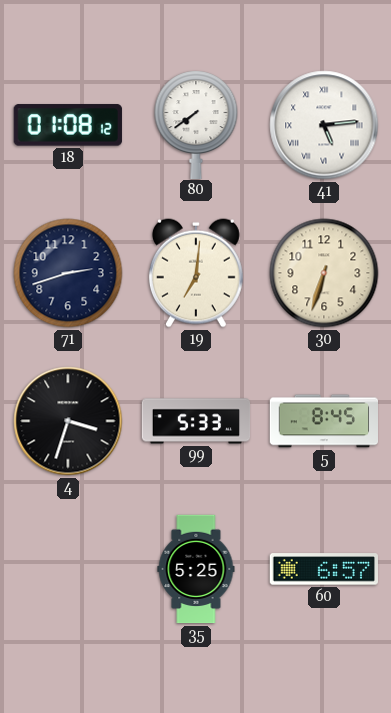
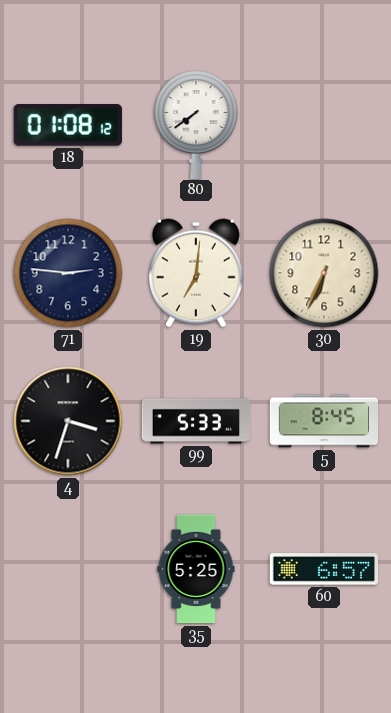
41: 5:14 -> none
71: 2:42 -> 2:46
30: 6:33 -> 6:34
